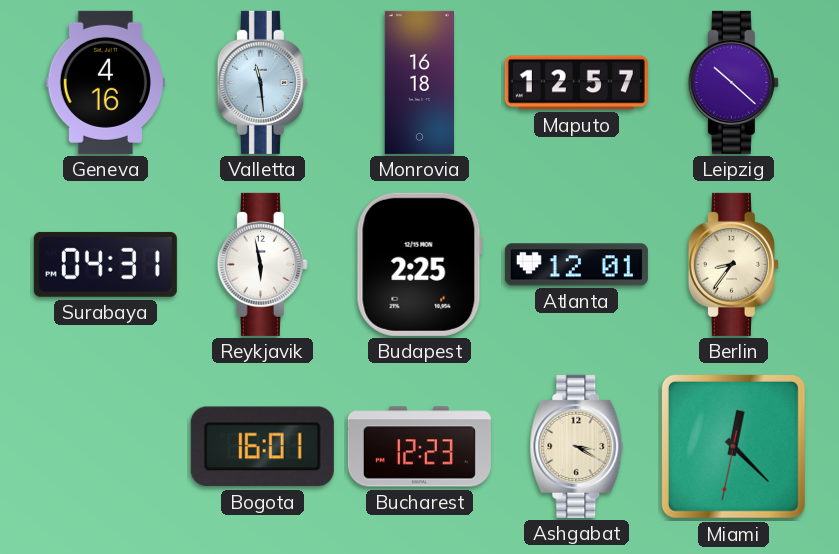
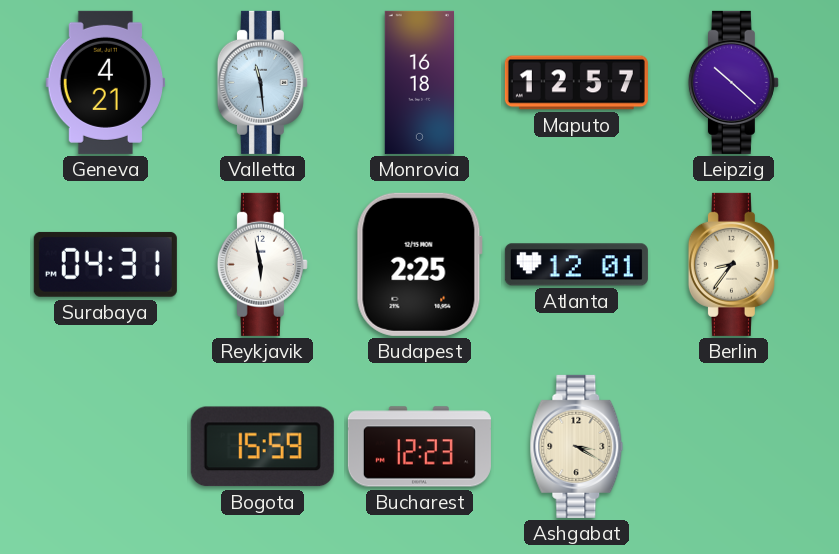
Geneva: 4:16 -> 4:21
Bogota: 16:01 -> 15:59
Miami: 12:22 -> none
